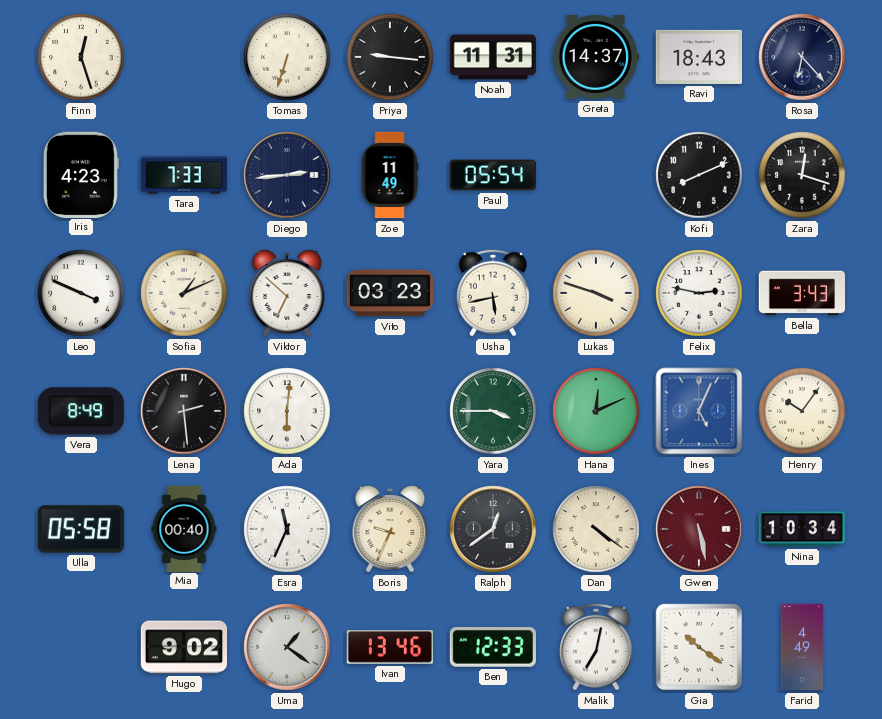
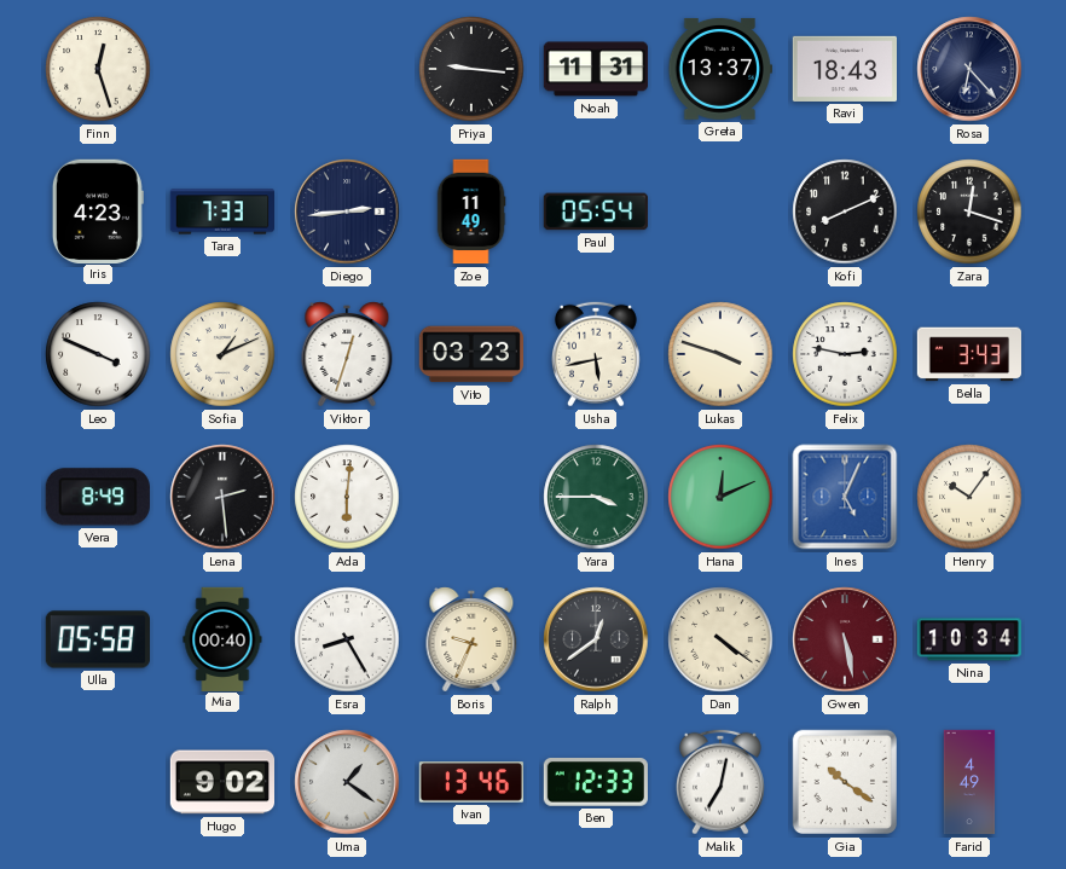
Tomas: 6:33 -> none
Greta: 14:37 -> 13:37
Viktor: 6:52 -> 12:33
Esra: 11:34 -> 8:25
